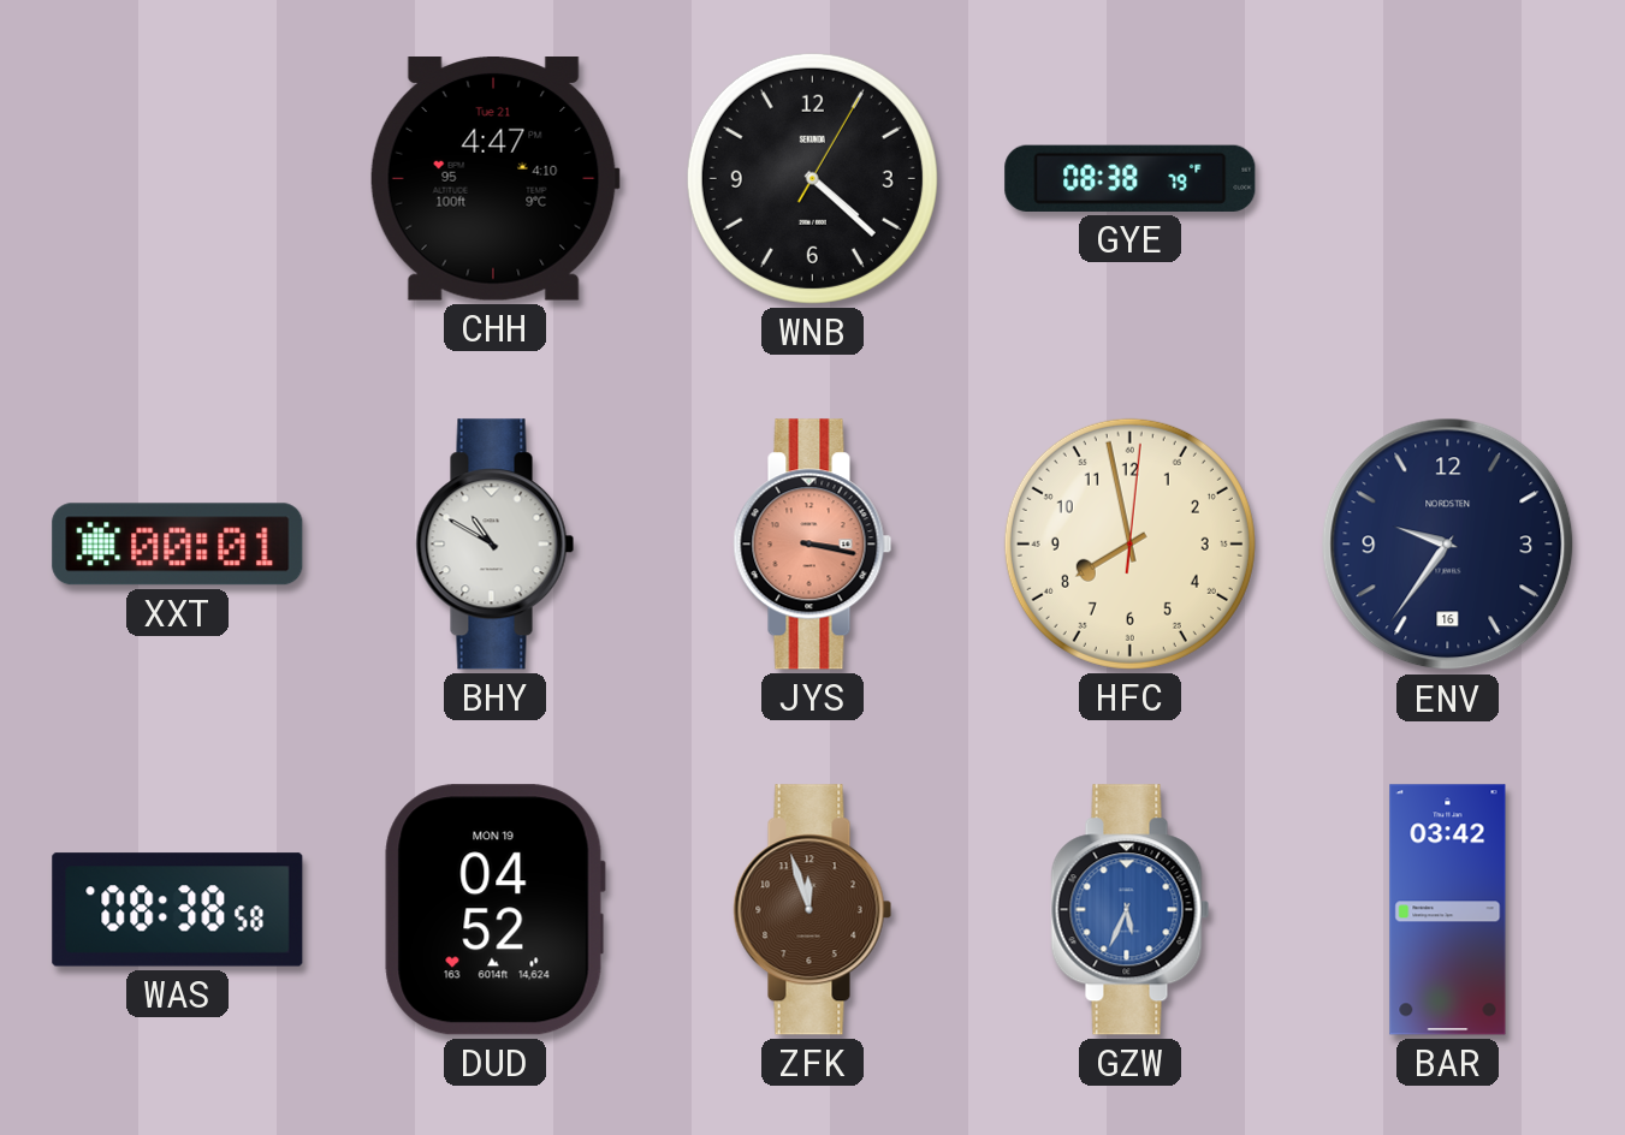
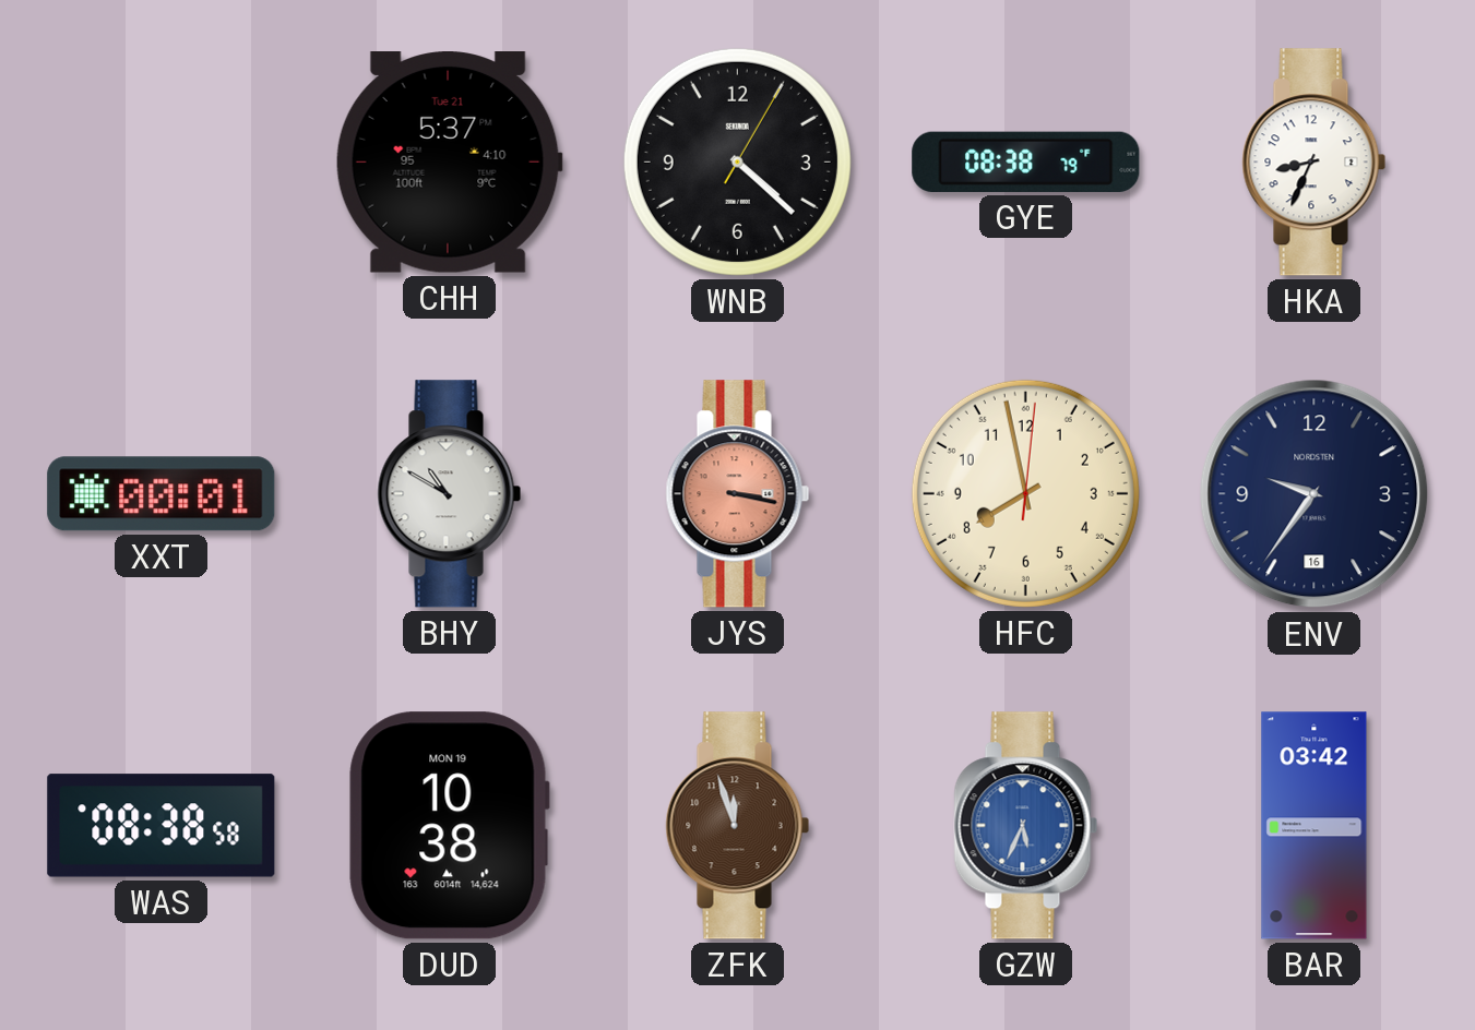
CHH: 4:47 -> 5:37
HKA: none -> 8:34
DUD: 04:52 -> 10:38
